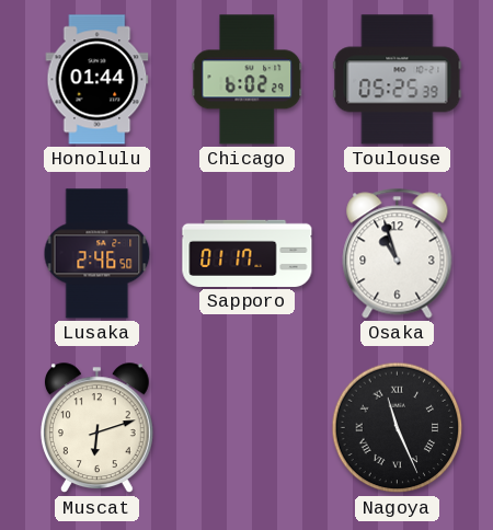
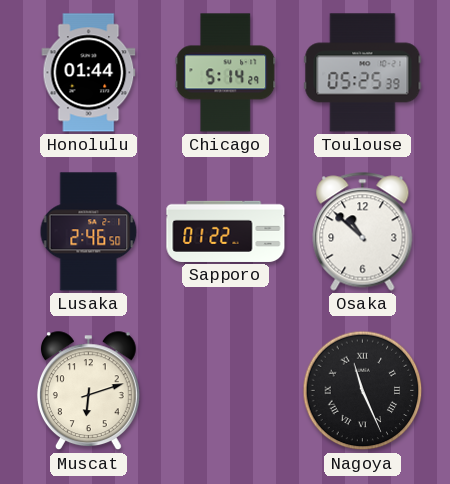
Chicago: 6:02 -> 5:14
Sapporo: 01:17 -> 01:22
Osaka: 10:57 -> 10:52
